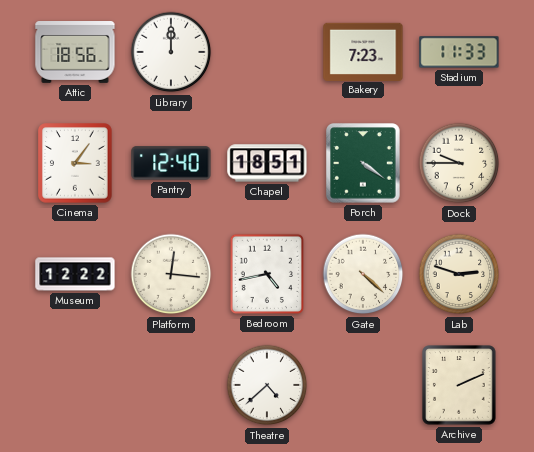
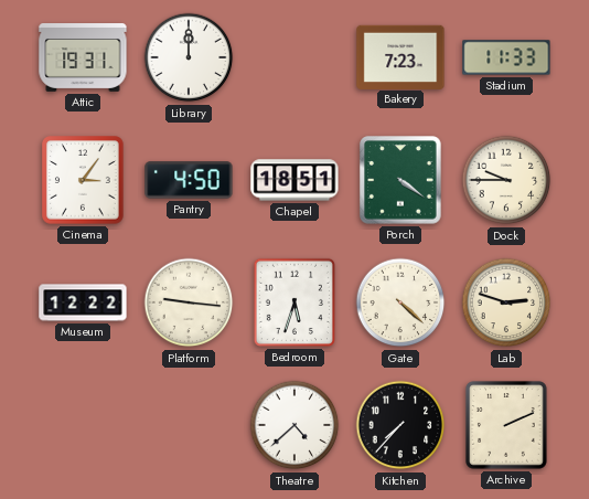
Attic: 18:56 -> 19:31
Pantry: 12:40 -> 4:50
Platform: 12:16 -> 9:16
Bedroom: 4:43 -> 5:33
Kitchen: none -> 7:37
